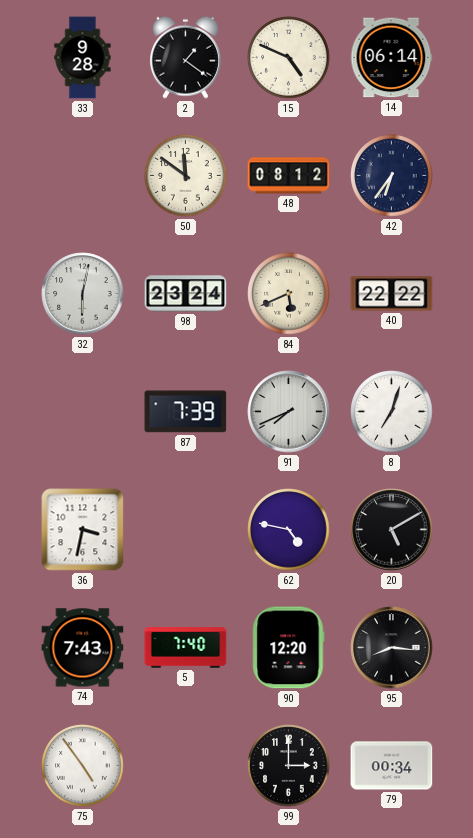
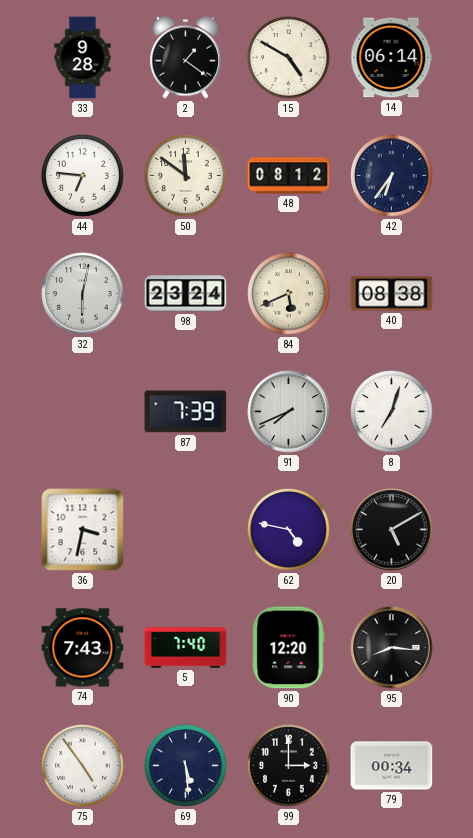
15: 4:49 -> 4:50
44: none -> 6:46
40: 22:22 -> 08:38
69: none -> 5:29
